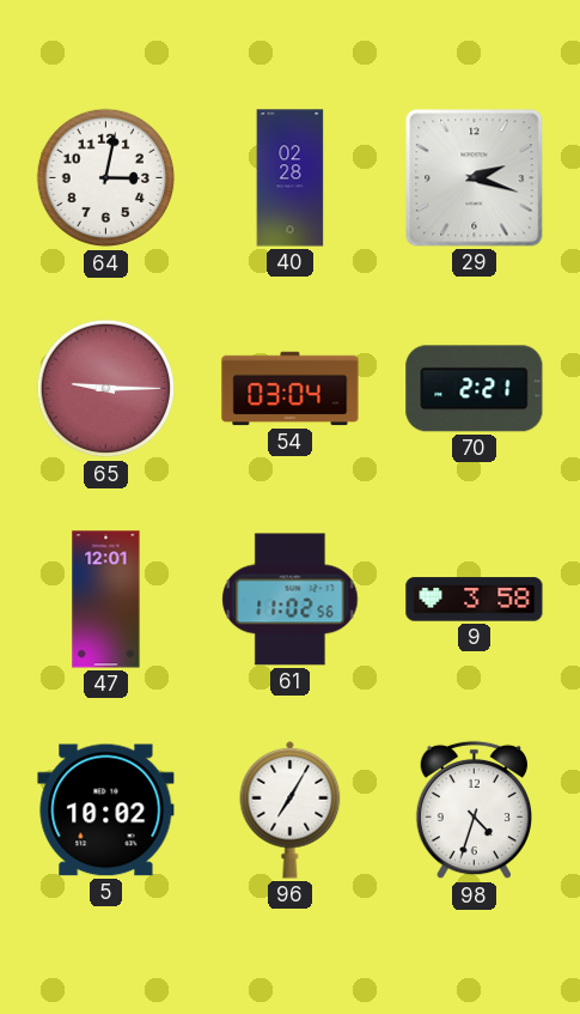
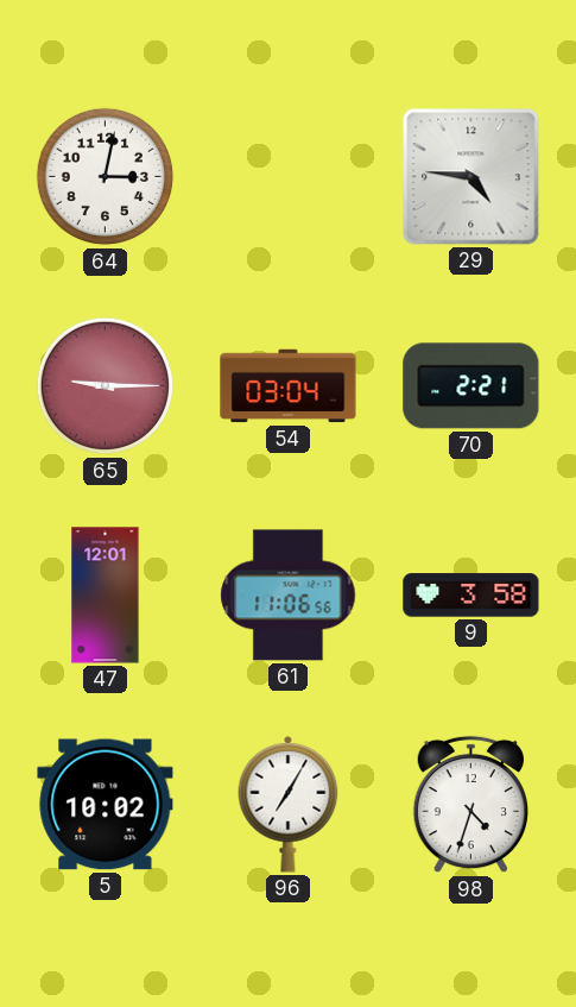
40: 02:28 -> none
29: 2:18 -> 4:46
61: 11:02 -> 11:06
